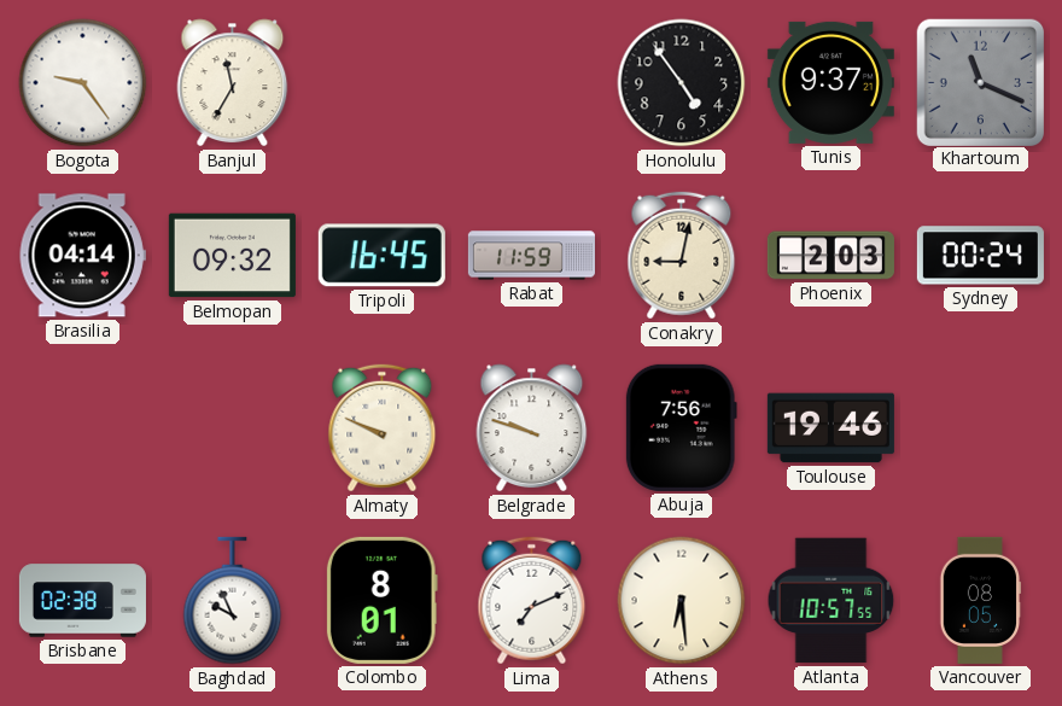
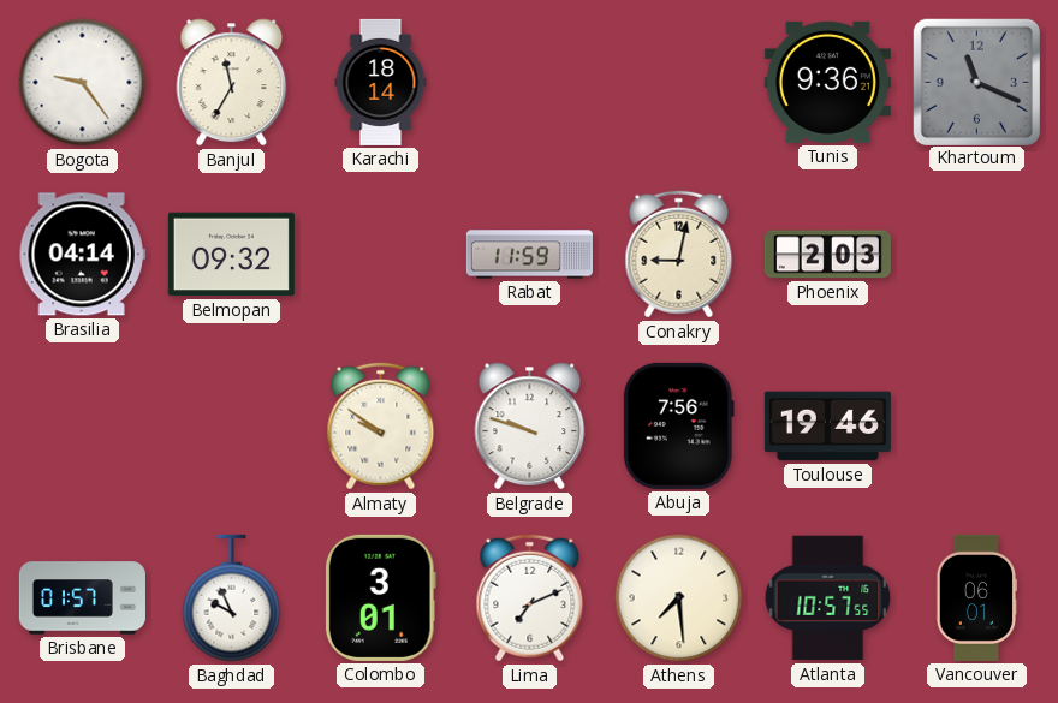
Karachi: none -> 18:14
Honolulu: 4:54 -> none
Tunis: 9:37 -> 9:36
Tripoli: 16:45 -> none
Sydney: 00:24 -> none
Almaty: 9:49 -> 9:51
Brisbane: 02:38 -> 01:57
Colombo: 8:01 -> 3:01
Athens: 6:29 -> 7:29
Vancouver: 08:05 -> 06:01
